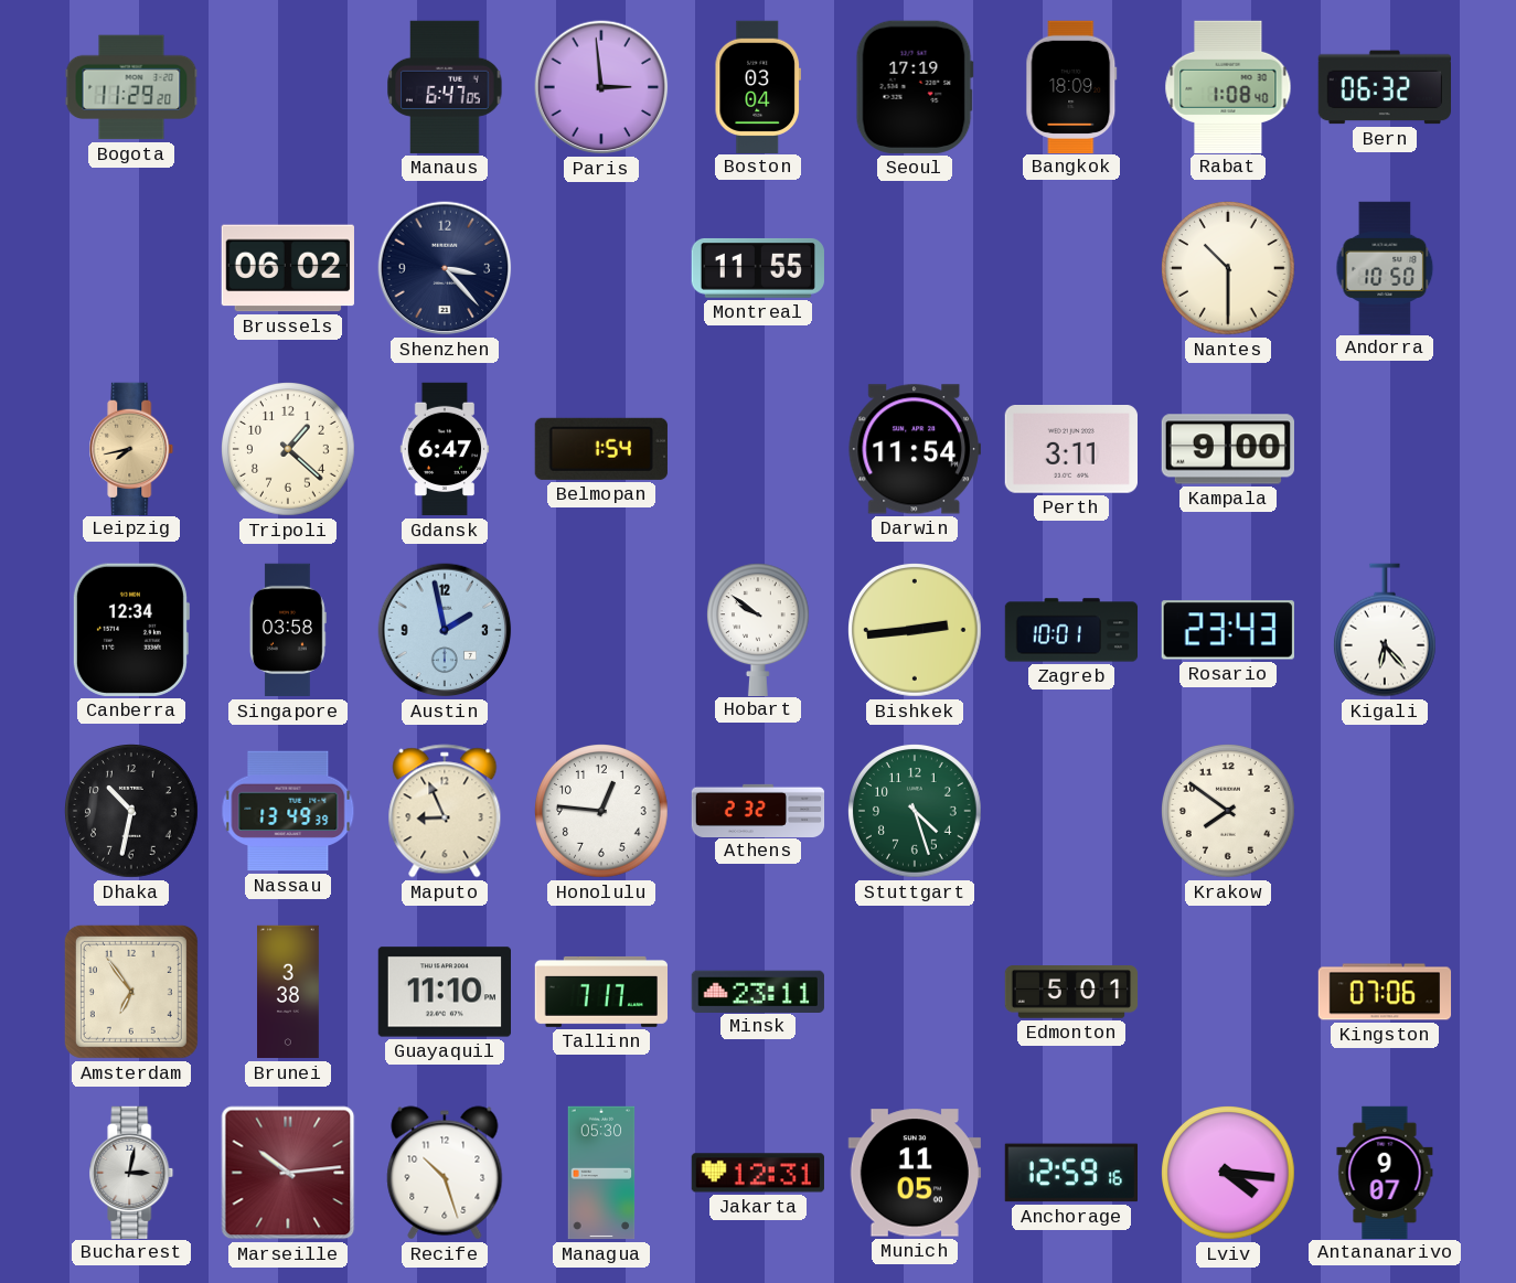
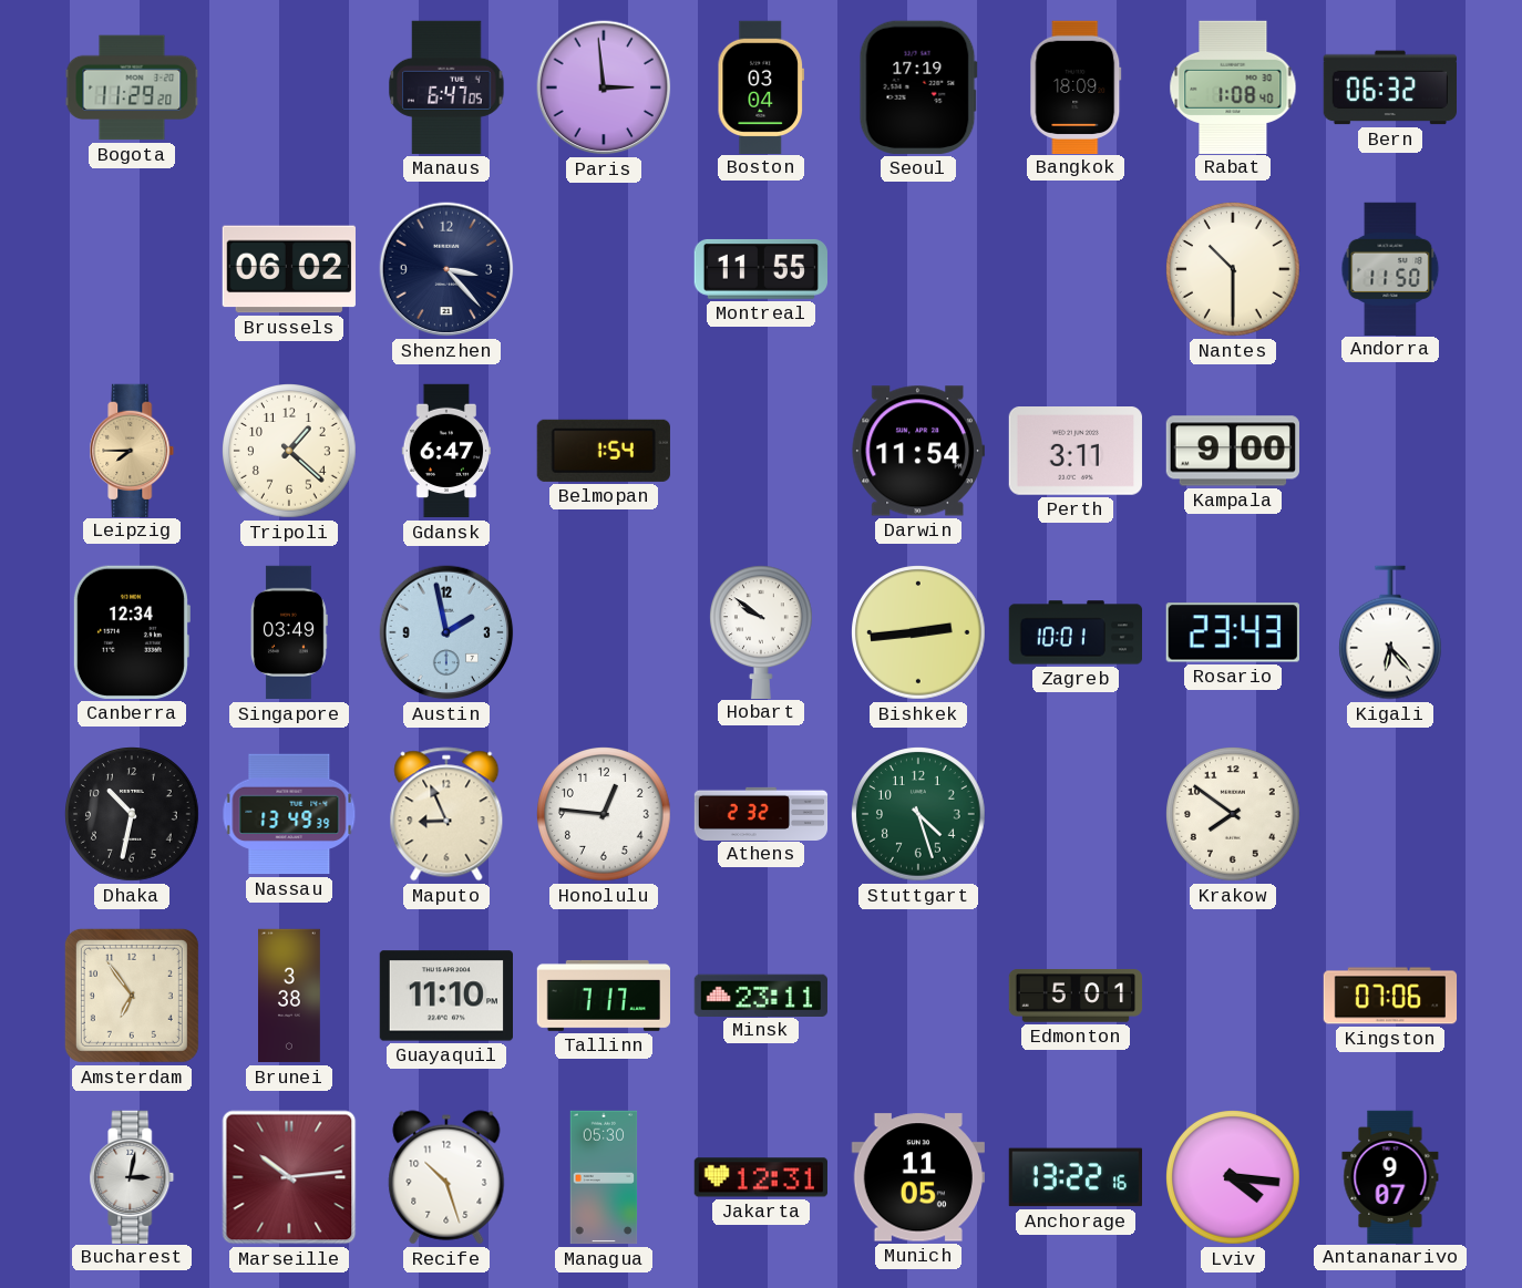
Andorra: 10:50 -> 11:50
Leipzig: 7:43 -> 7:45
Singapore: 03:58 -> 03:49
Anchorage: 12:59 -> 13:22
